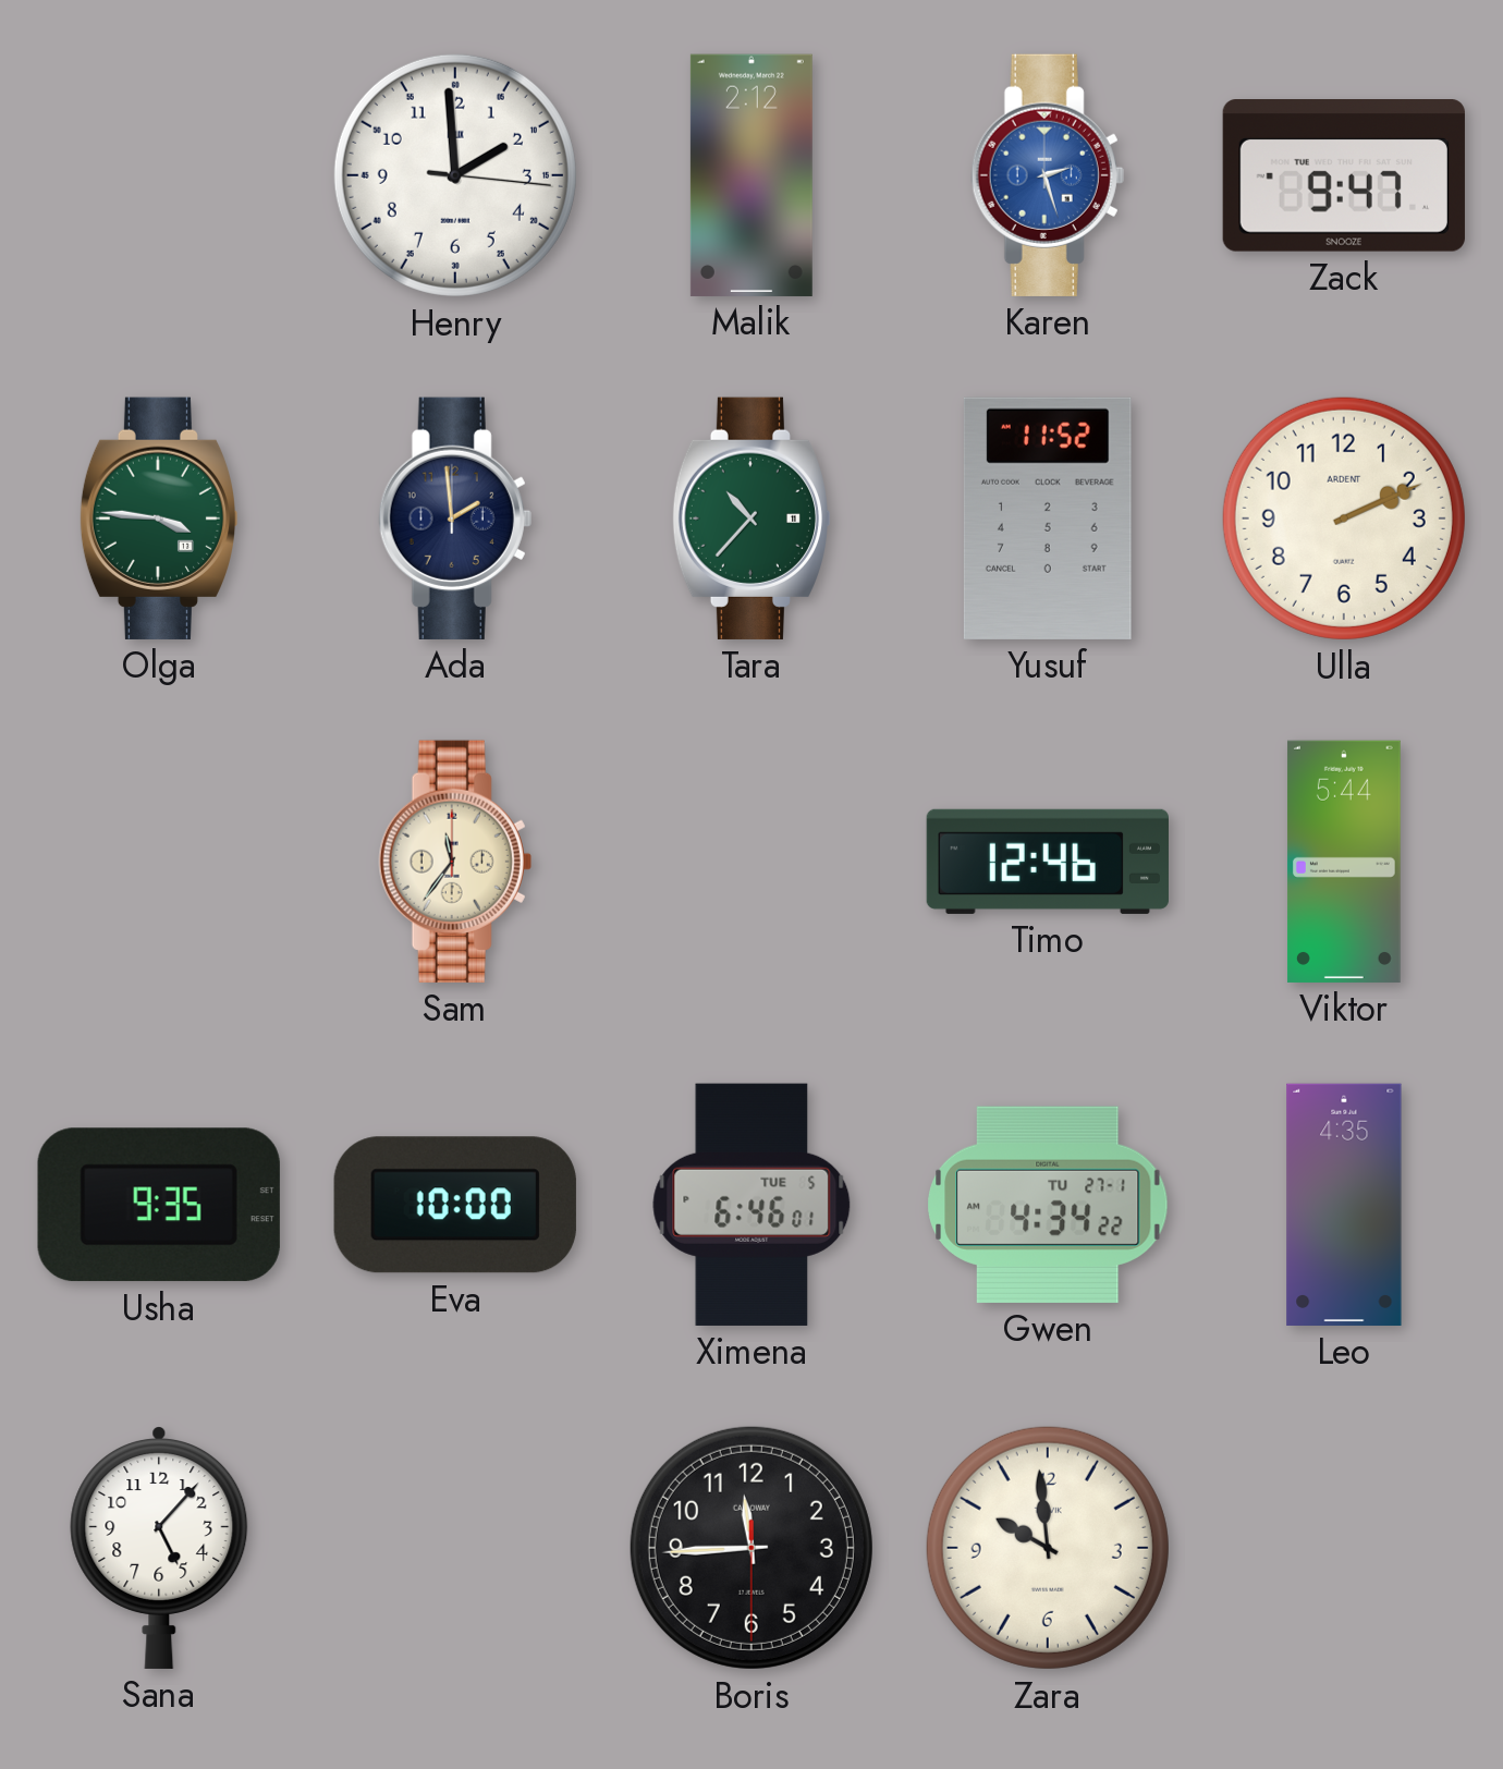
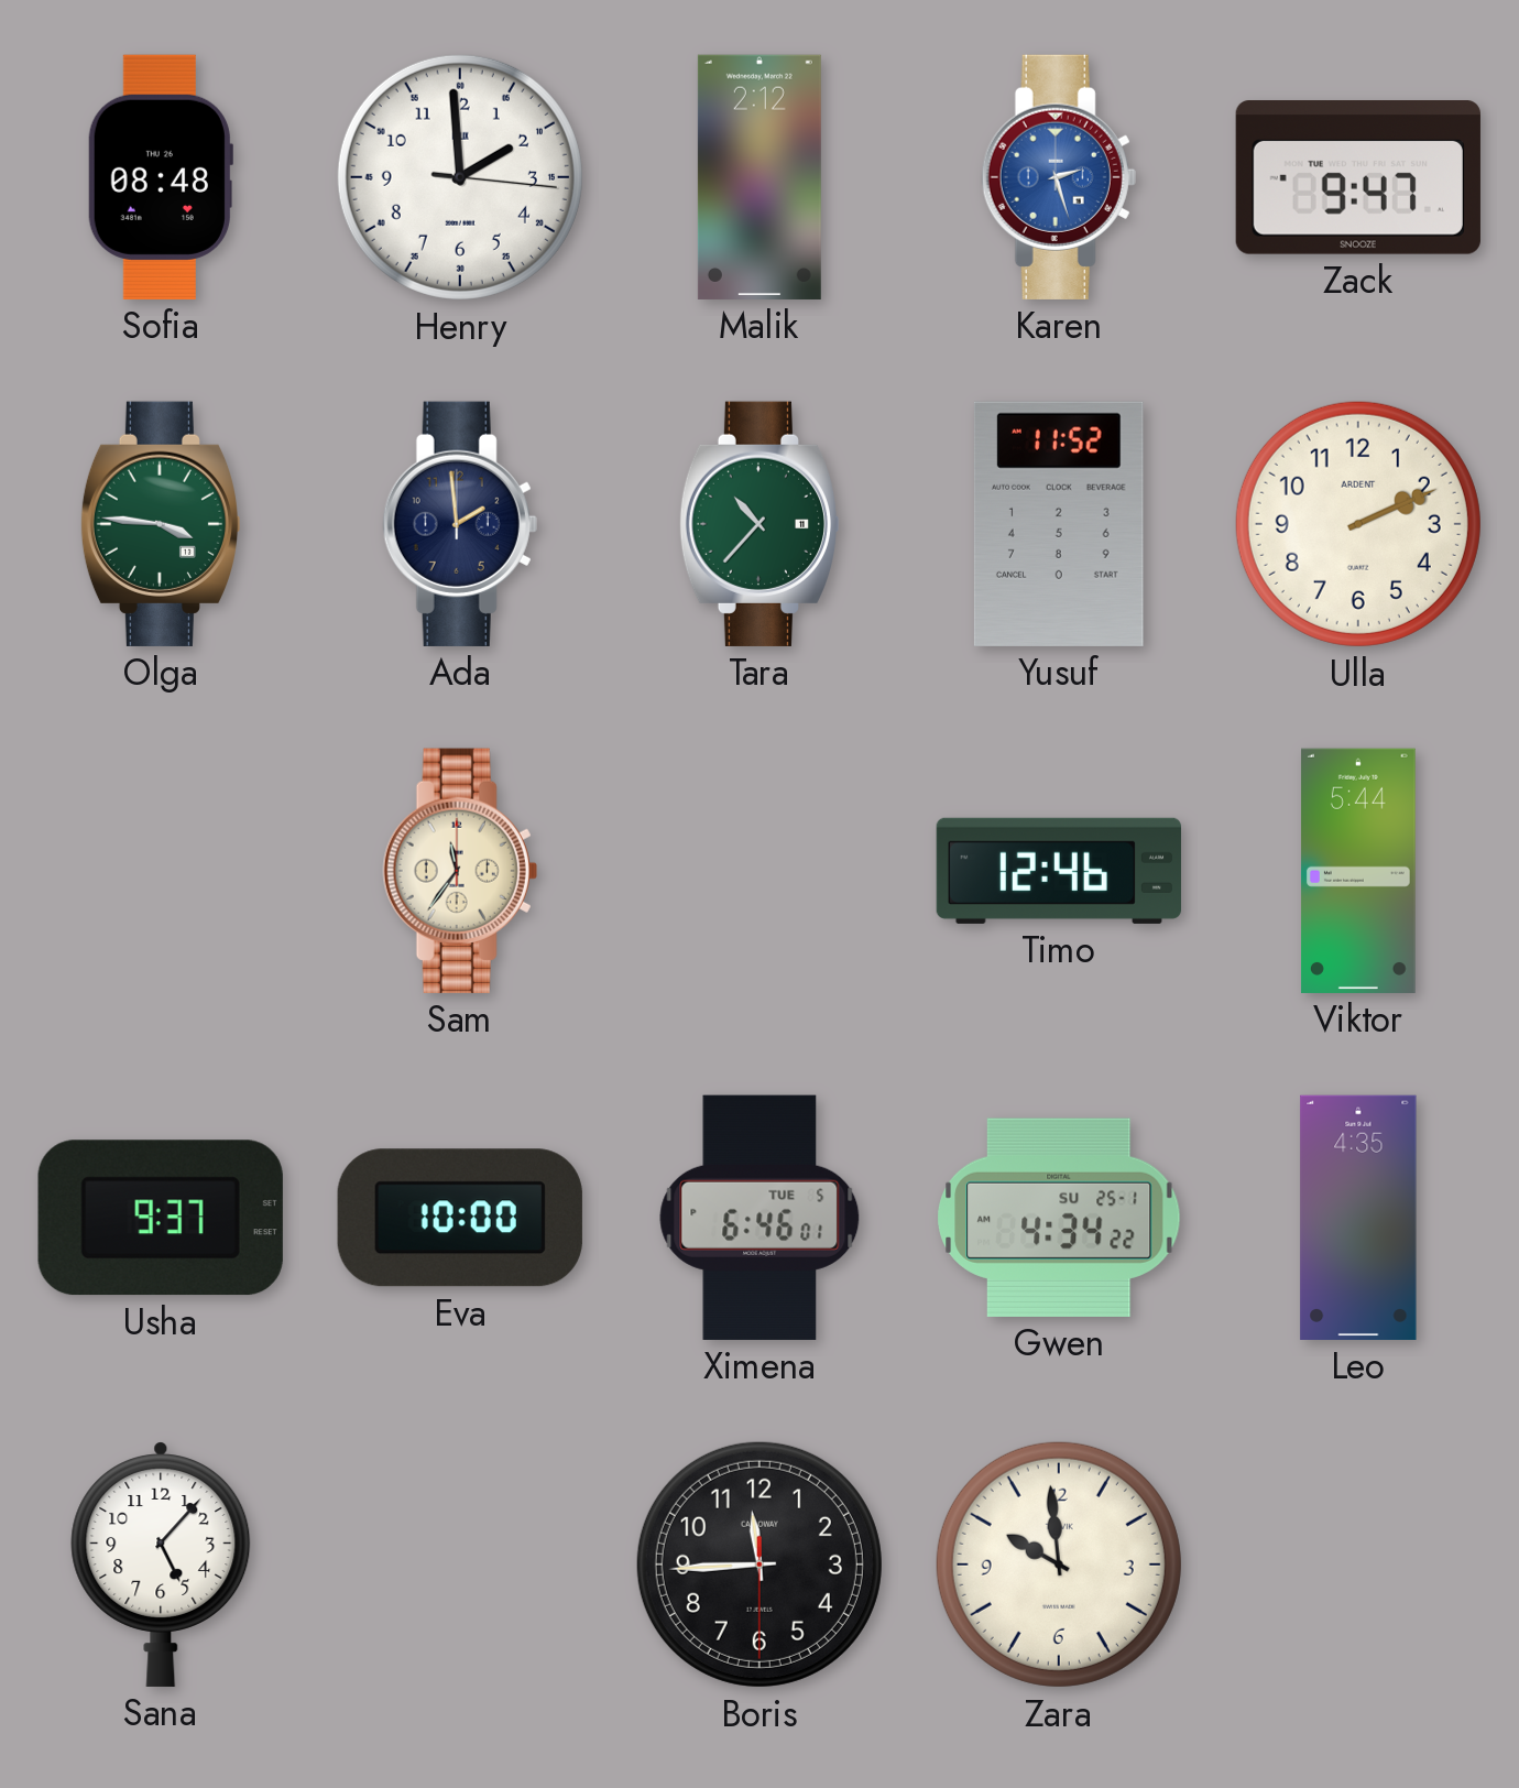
Sofia: none -> 08:48
Usha: 9:35 -> 9:37
Gwen date: TU 27-1 -> SU 25-1
